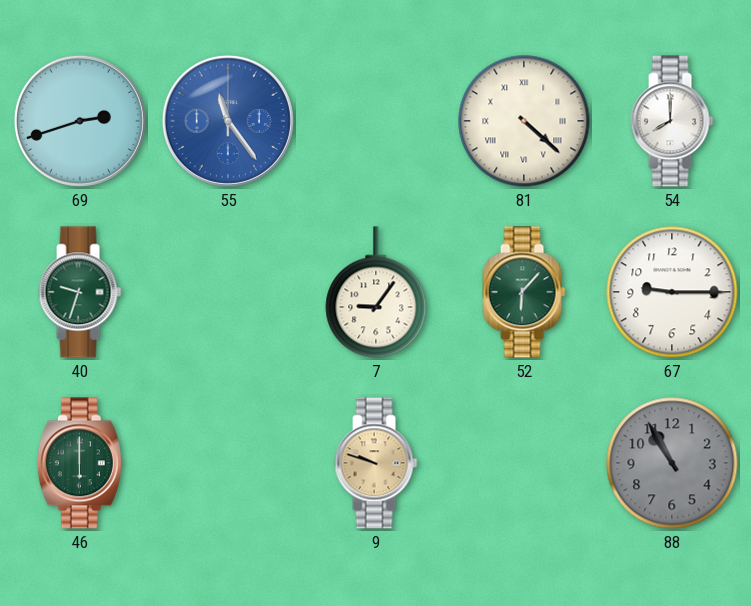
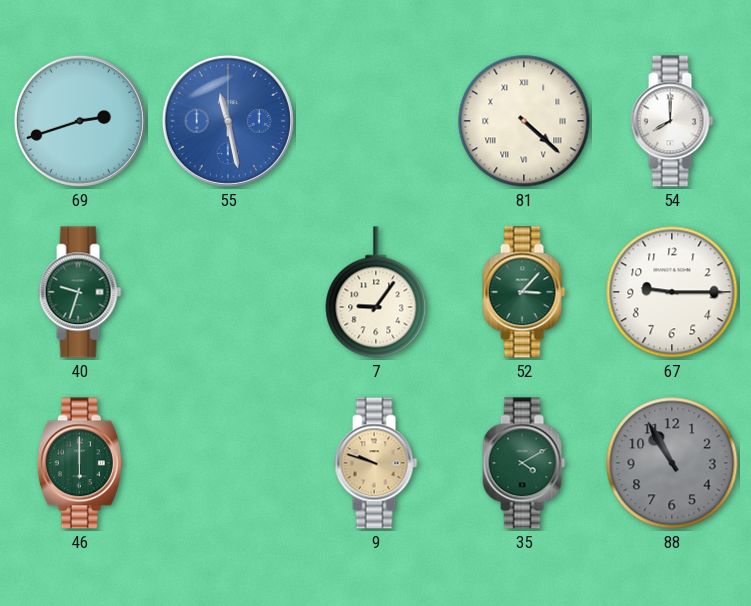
55: 11:24 -> 11:28
52: 6:07 -> 3:07
35: none -> 4:10
